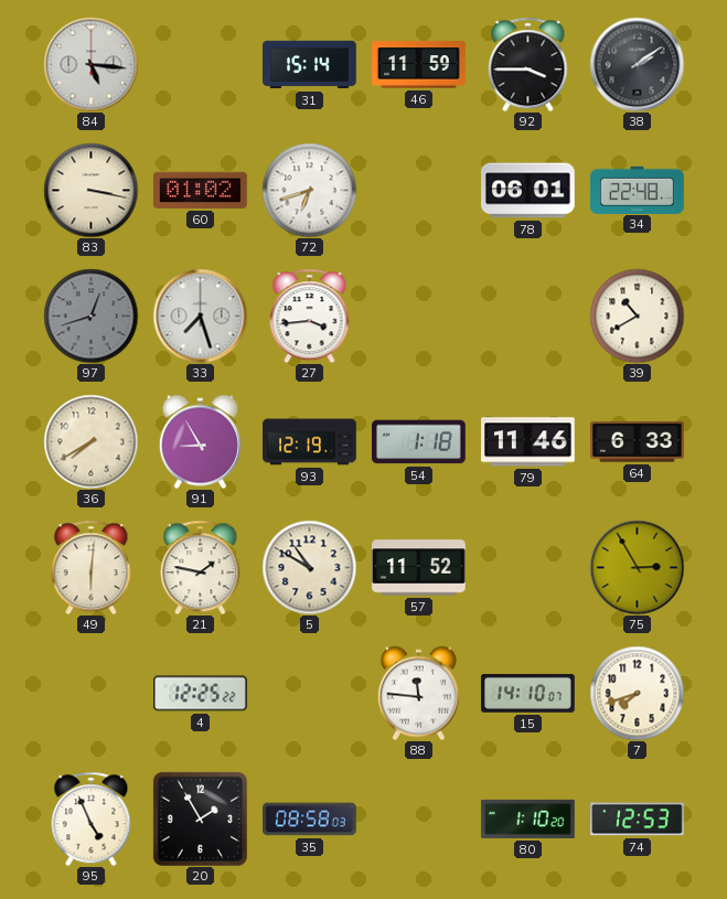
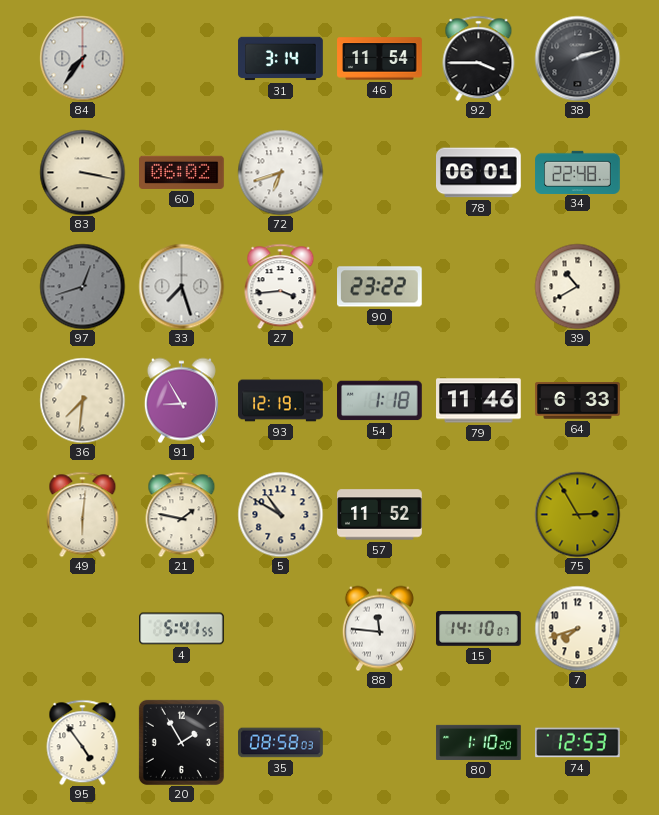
84: 5:16 -> 7:36
31: 15:14 -> 3:14
46: 11:59 -> 11:54
38: 2:09 -> 2:12
60: 01:02 -> 06:02
90: none -> 23:22
36: 7:40 -> 7:31
4: 12:25 -> 5:41
95: 4:56 -> 4:54
